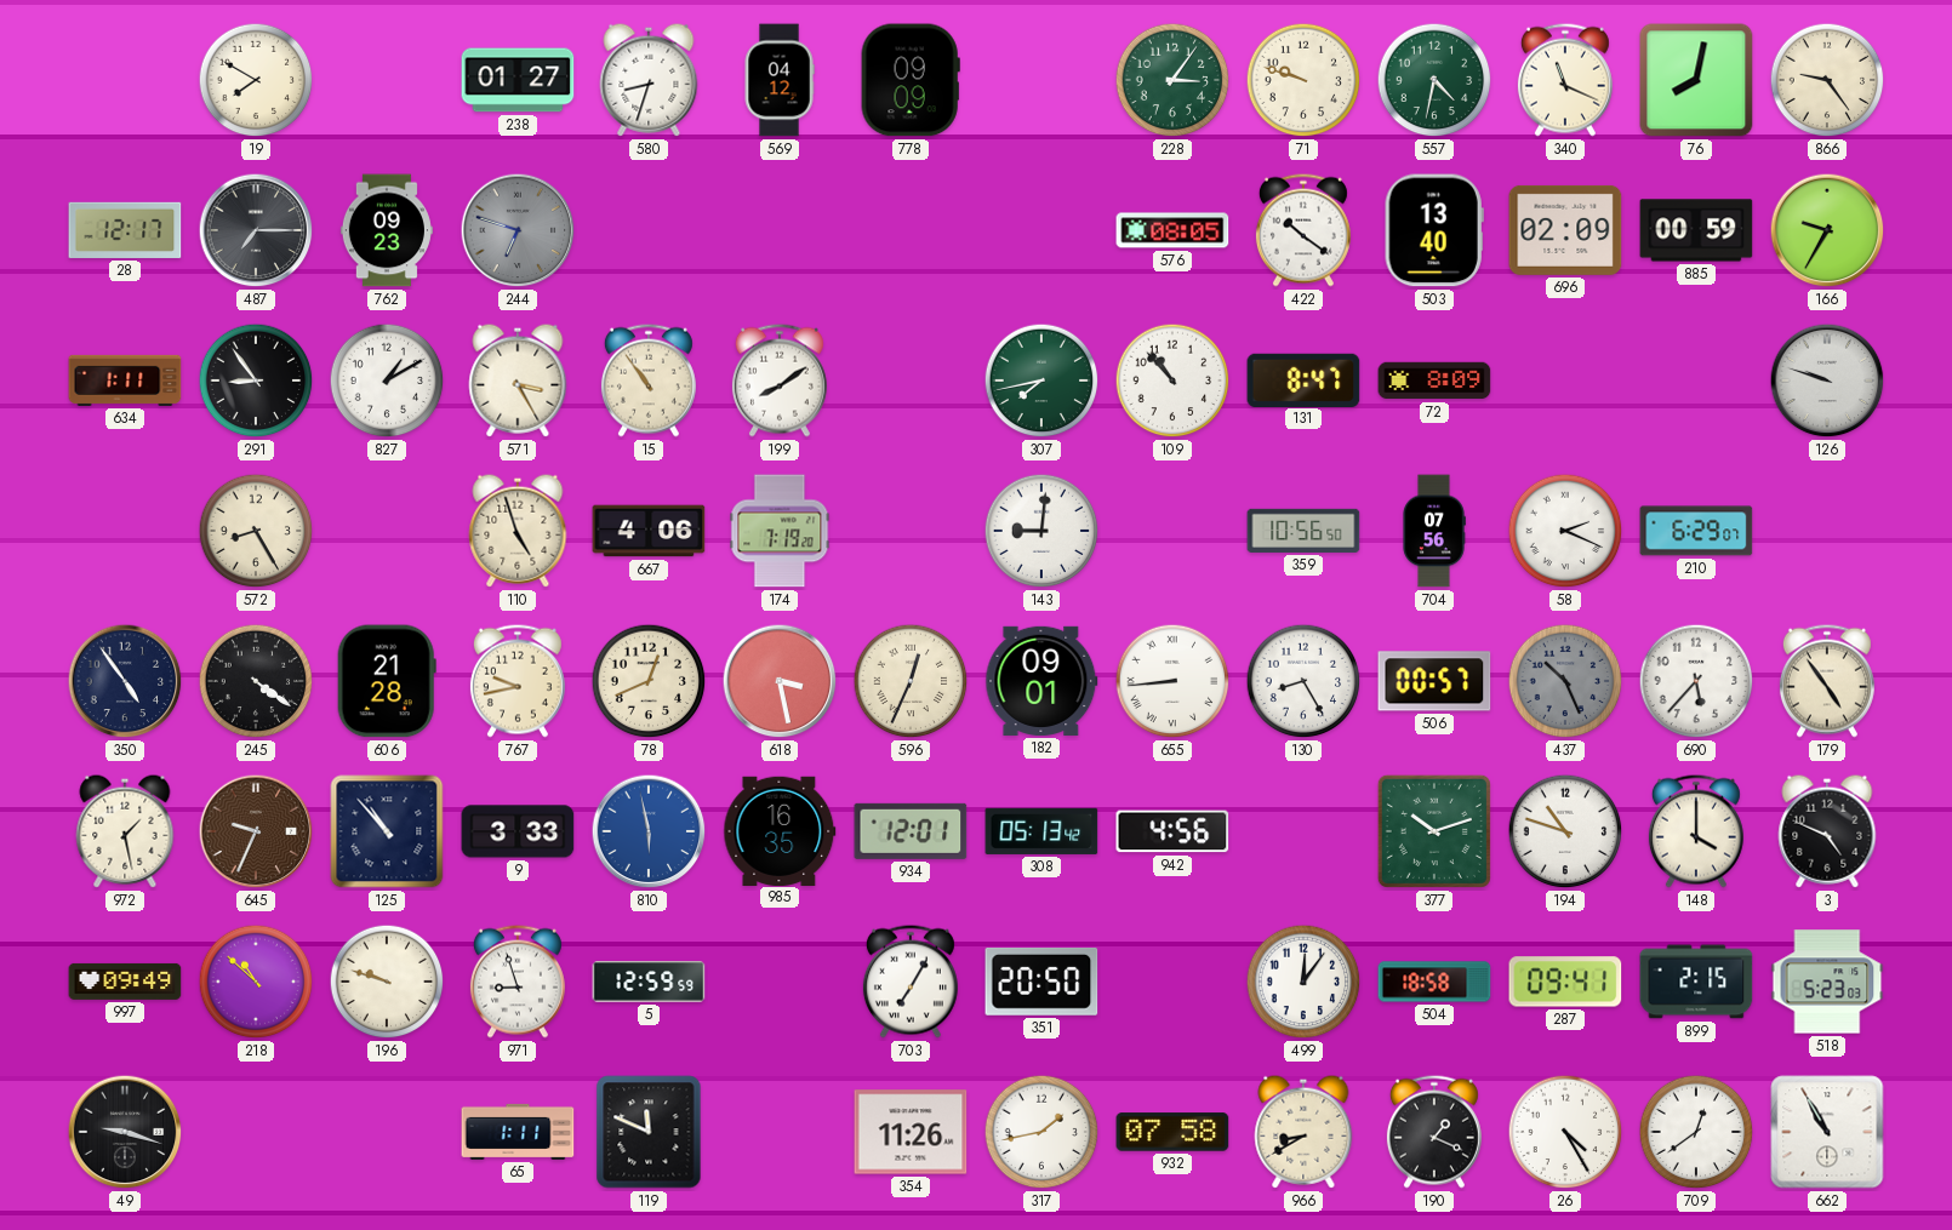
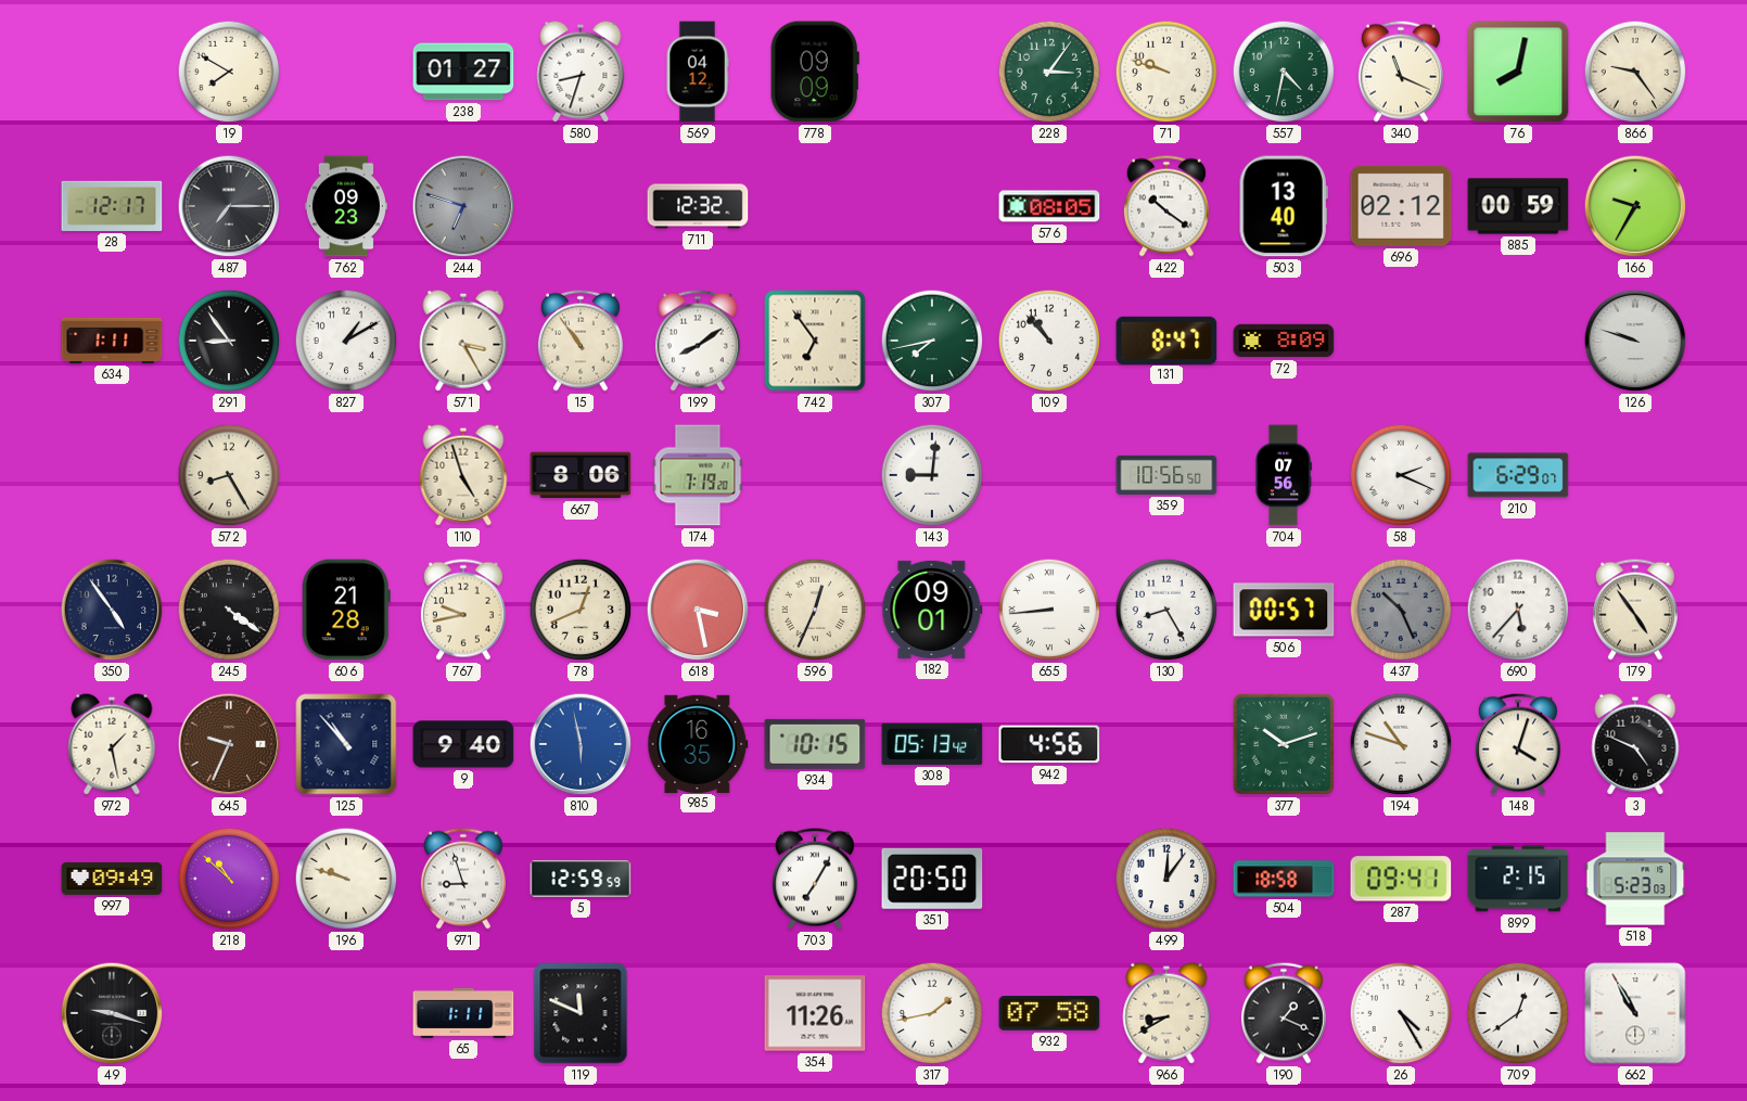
711: none -> 12:32
696: 02:09 -> 02:12
742: none -> 6:54
667: 4:06 -> 8:06
9: 3:33 -> 9:40
934: 12:01 -> 10:15
148: 4:00 -> 4:03
